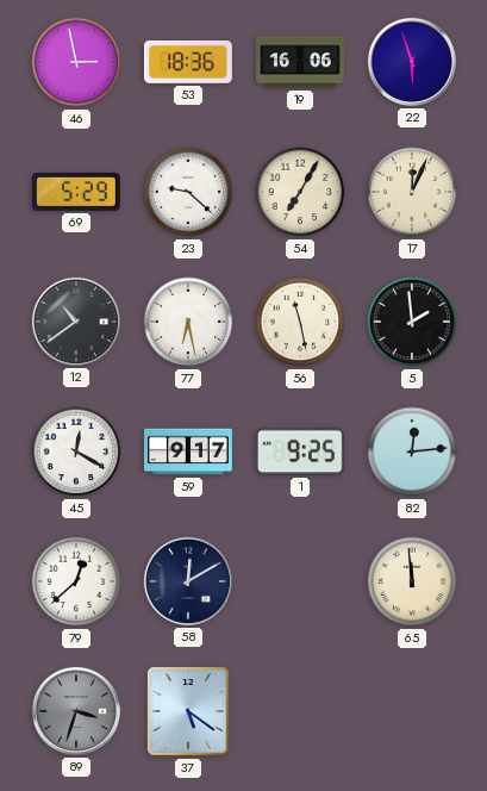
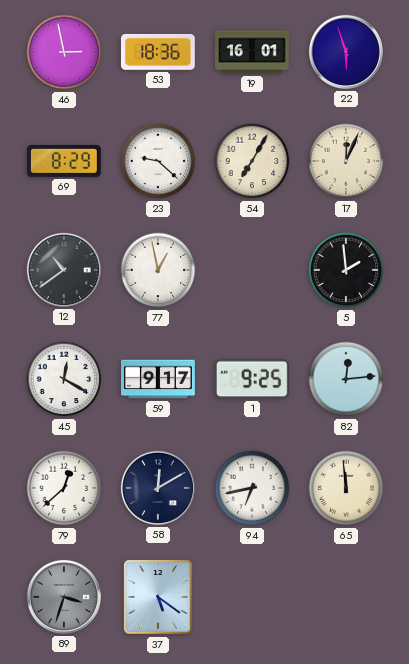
19: 16:06 -> 16:01
69: 5:29 -> 8:29
77: 6:28 -> 12:58
56: 11:28 -> none
94: none -> 6:43
